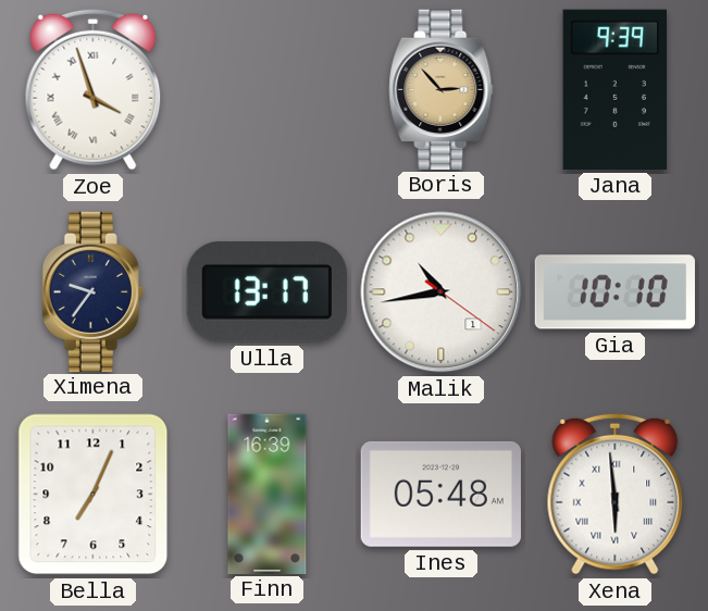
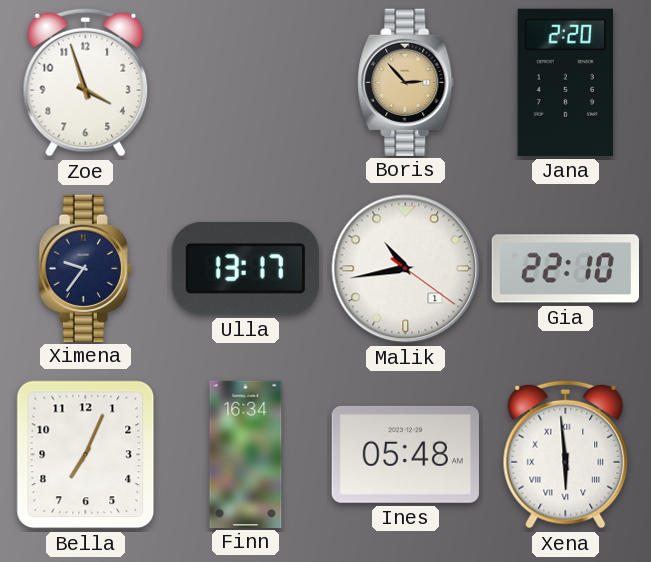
Zoe numerals: Roman -> Arabic
Jana: 9:39 -> 2:20
Gia: 10:10 -> 22:10
Finn: 16:39 -> 16:34
